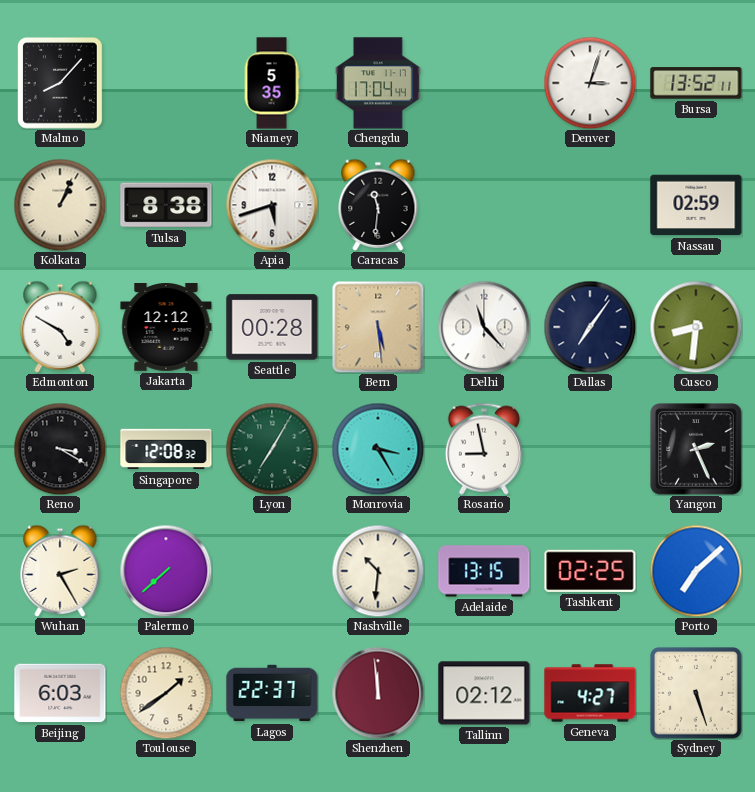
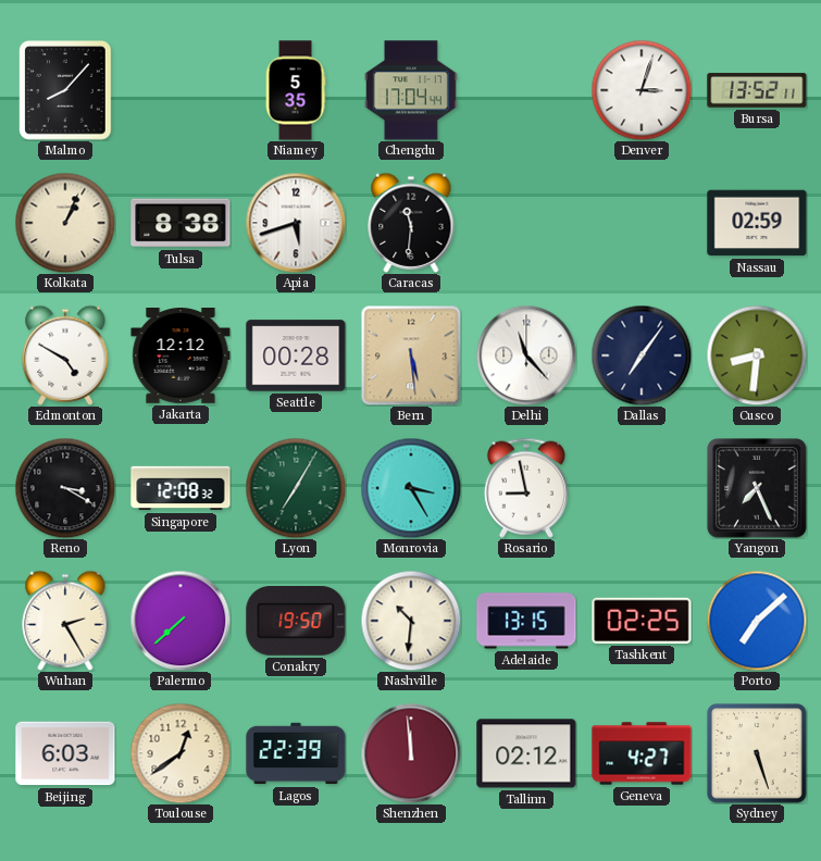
Yangon: 2:26 -> 7:26
Conakry: none -> 19:50
Toulouse: 1:39 -> 12:39
Lagos: 22:37 -> 22:39
